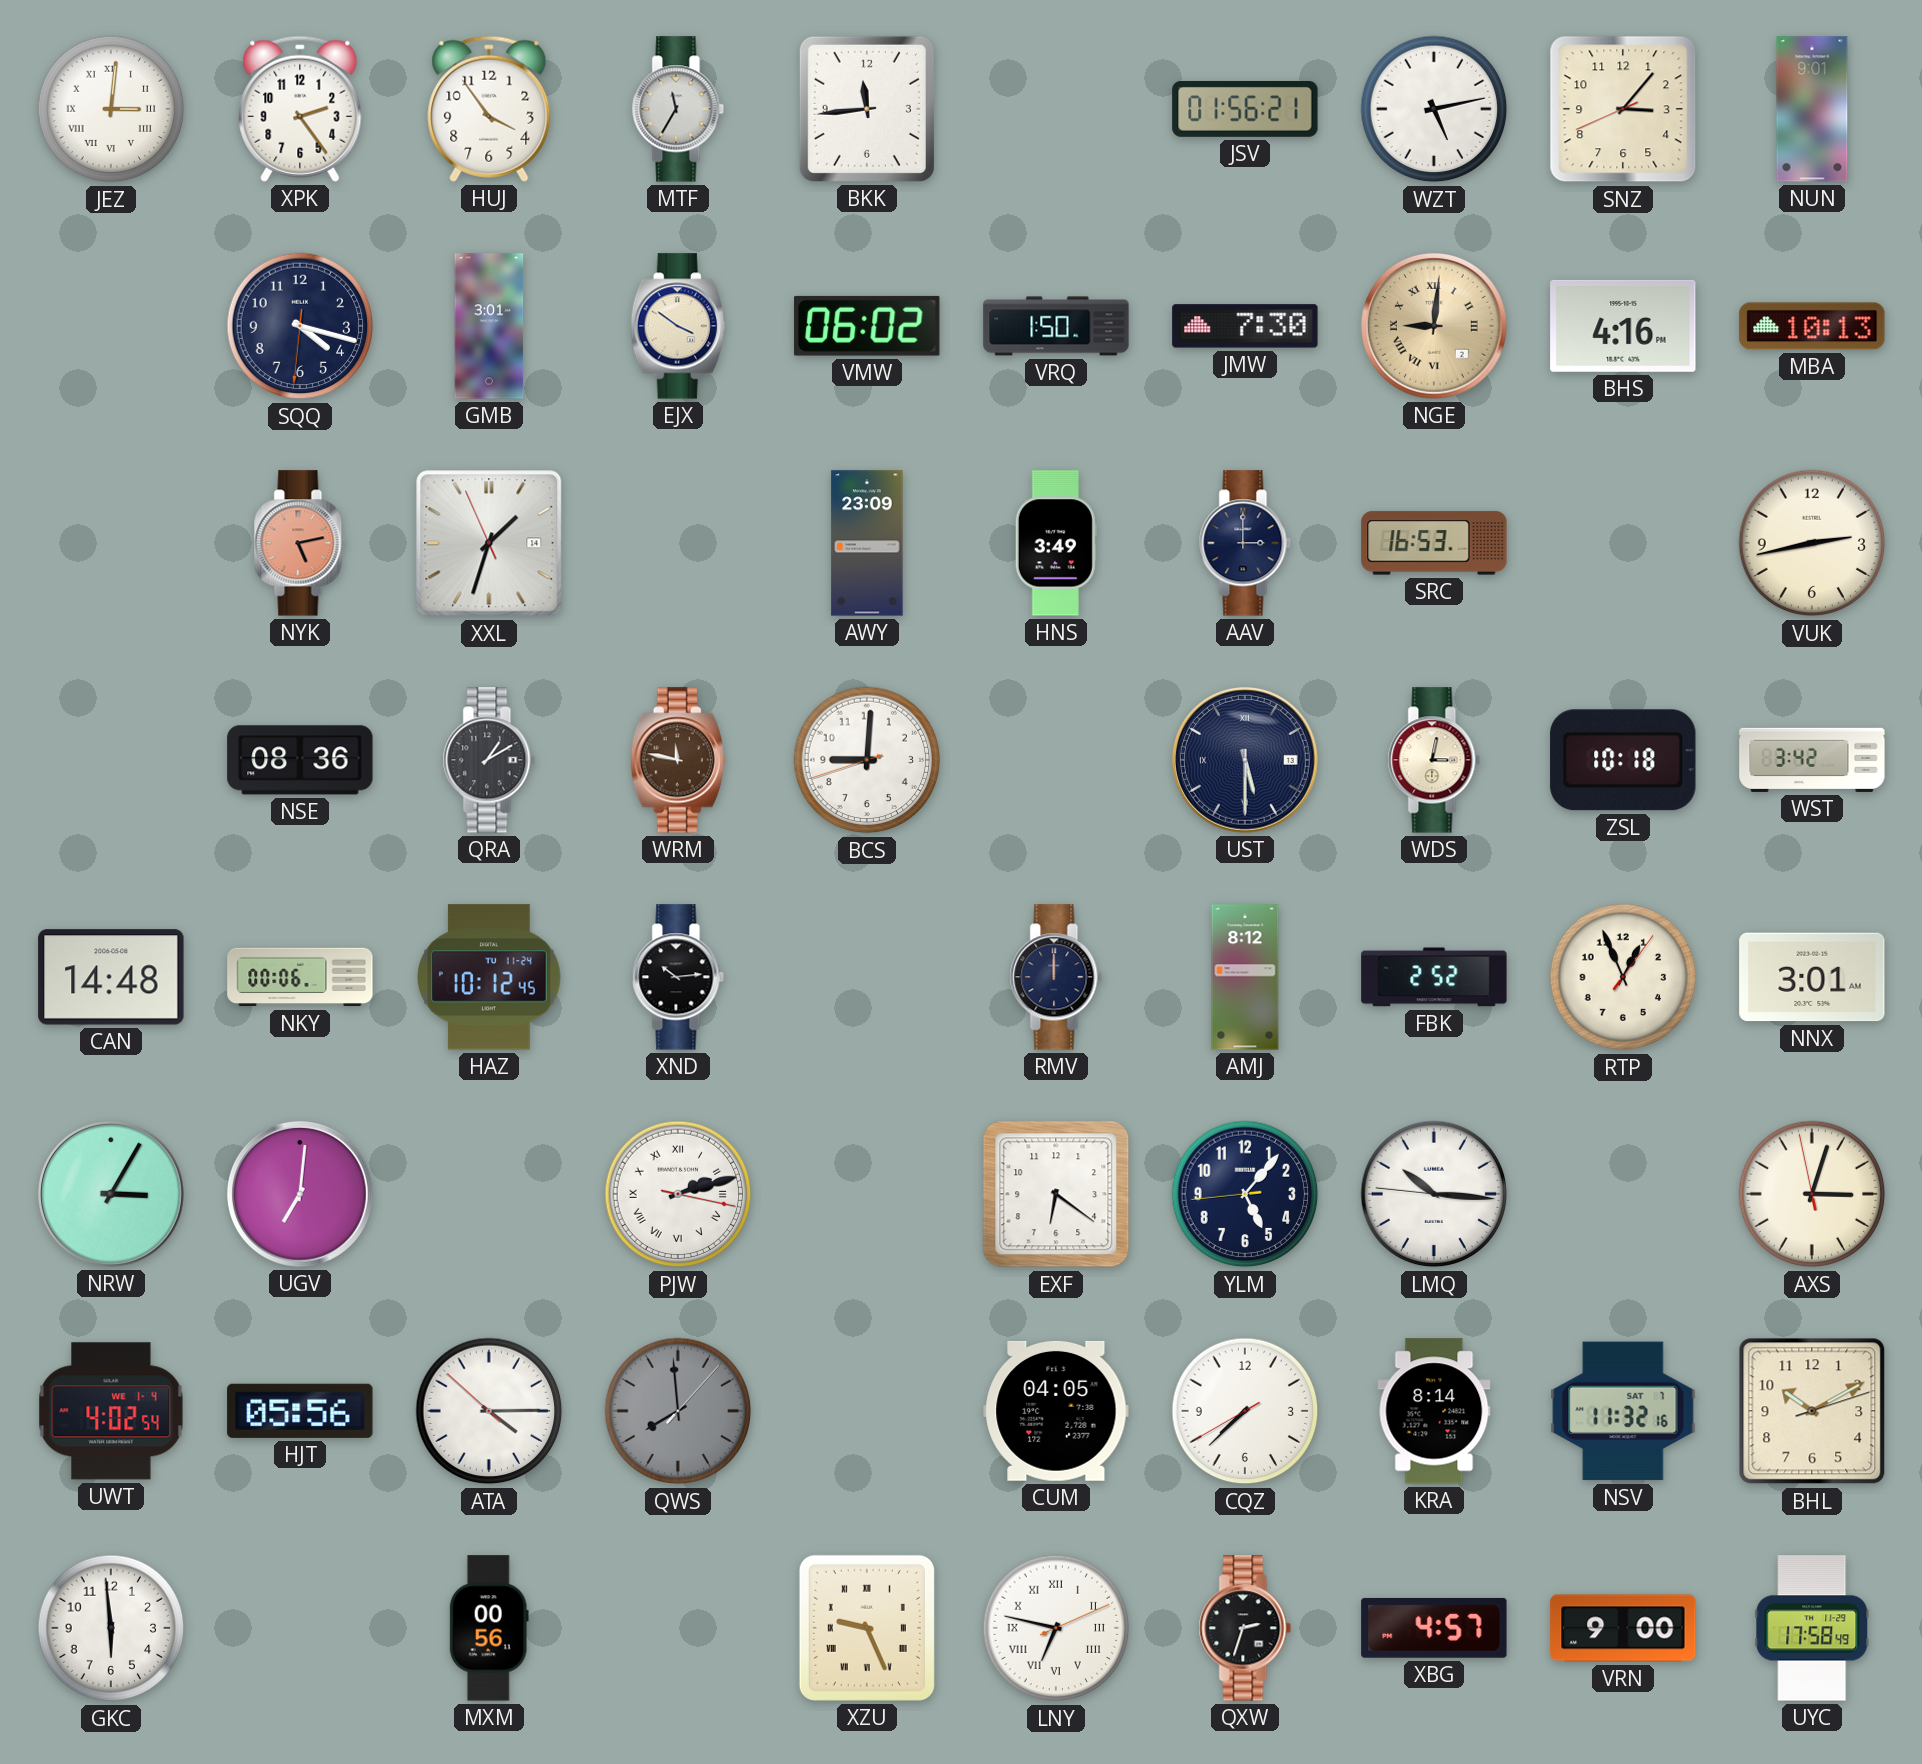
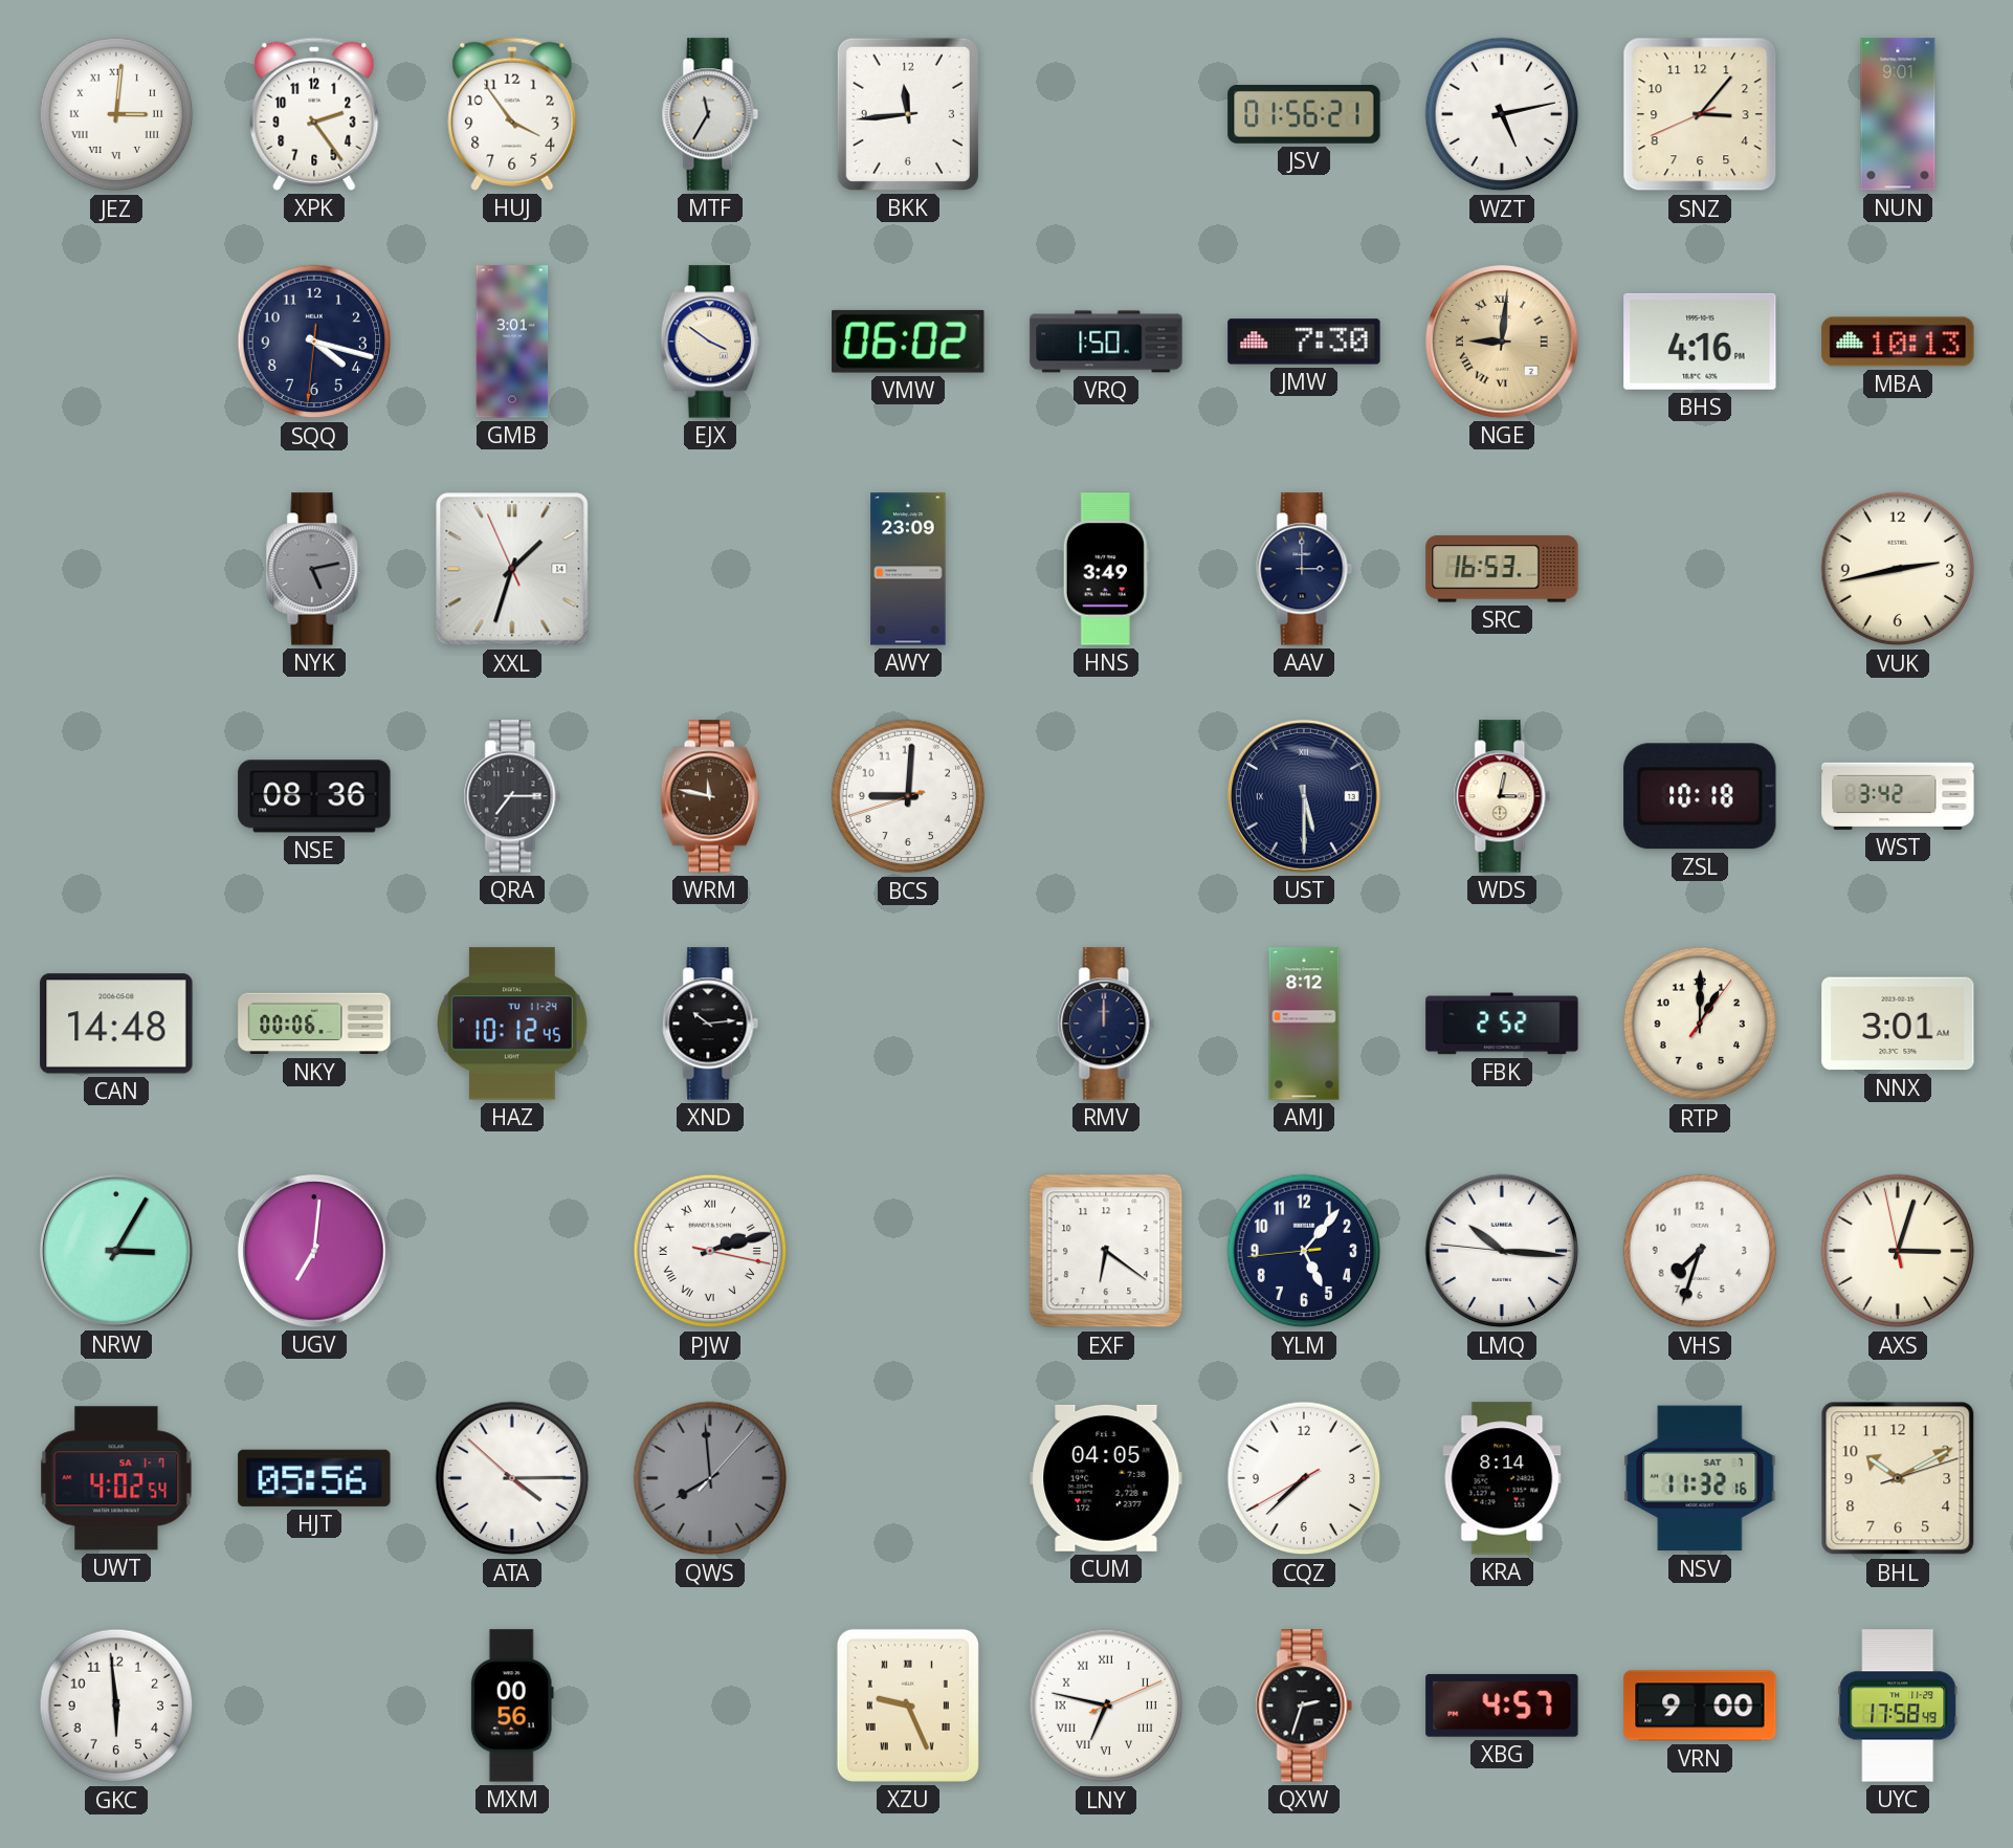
NYK dial: salmon -> grey
QRA: 1:10 -> 7:15
RTP: 12:56 -> 1:00
VHS: none -> 7:33
UWT date: WE 1-4 -> SA 1-7
